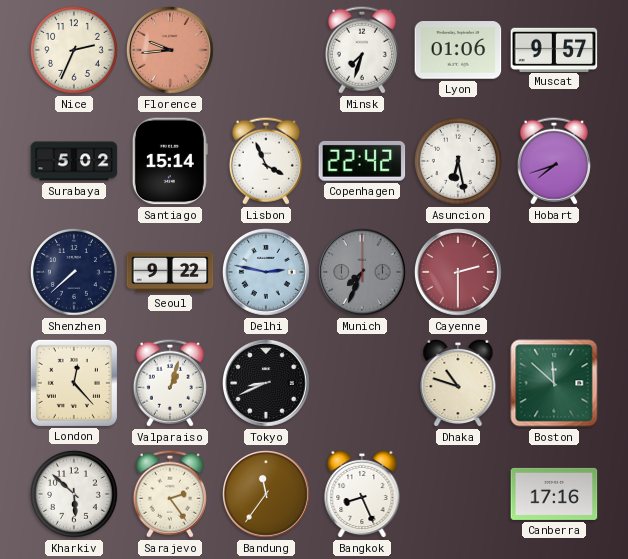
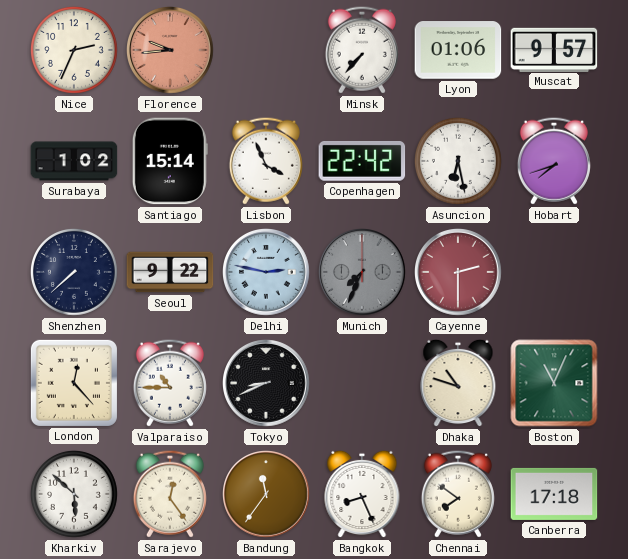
Minsk: 7:33 -> 7:37
Surabaya: 5:02 -> 1:02
Valparaiso: 1:03 -> 10:45
Boston: 11:52 -> 11:04
Sarajevo: 2:24 -> 12:24
Chennai: none -> 7:51
Canberra: 17:16 -> 17:18
